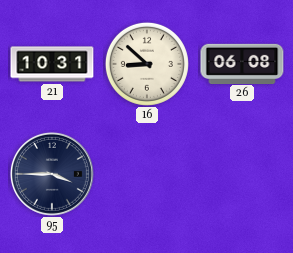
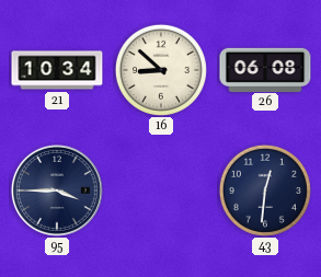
21: 10:31 -> 10:34
43: none -> 12:31
